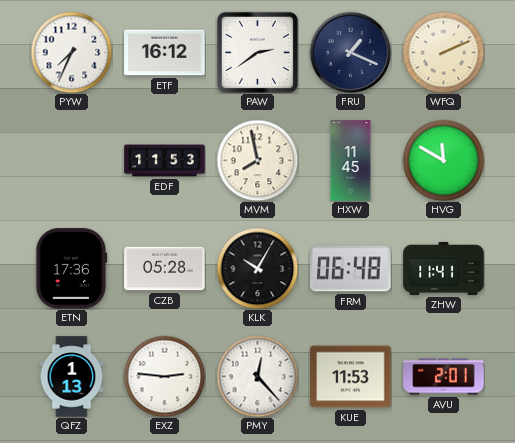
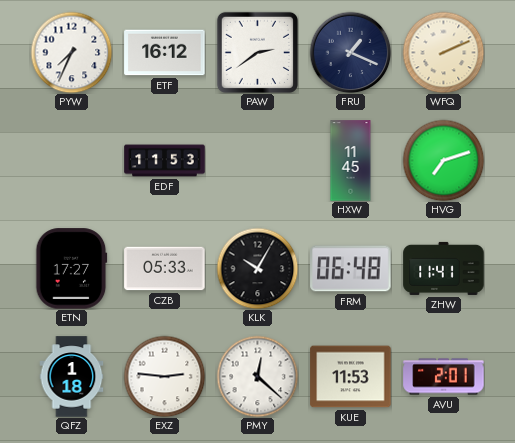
MVM: 7:58 -> none
HVG: 11:50 -> 7:12
ETN: 17:36 -> 17:27
CZB: 05:28 -> 05:33
QFZ: 1:13 -> 1:18
PMY: 12:23 -> 12:22
